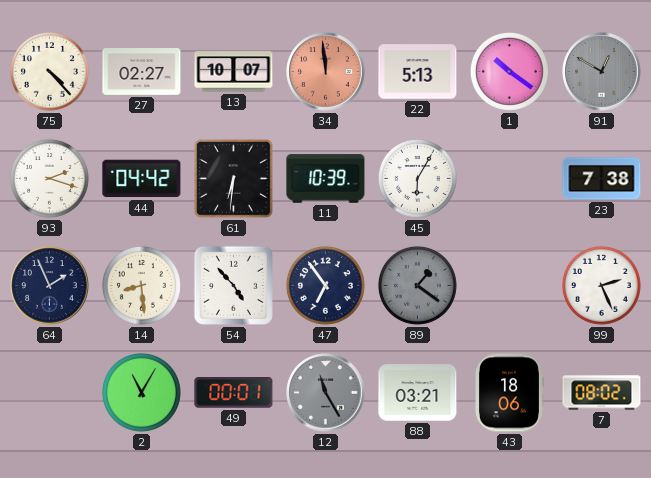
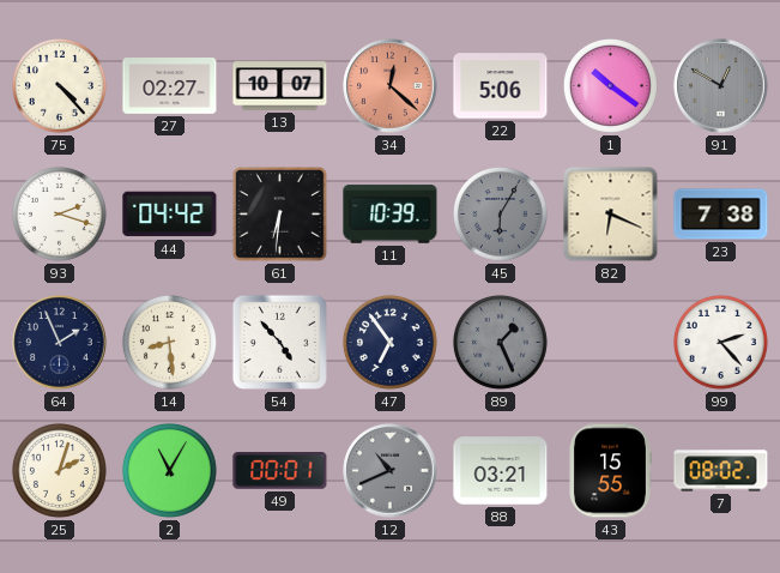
34: 11:59 -> 12:22
22: 5:13 -> 5:06
45 dial: white -> grey
82: none -> 6:19
89: 1:21 -> 1:26
99: 2:26 -> 2:23
25: none -> 2:03
12: 11:25 -> 10:41
43: 18:06 -> 15:55
